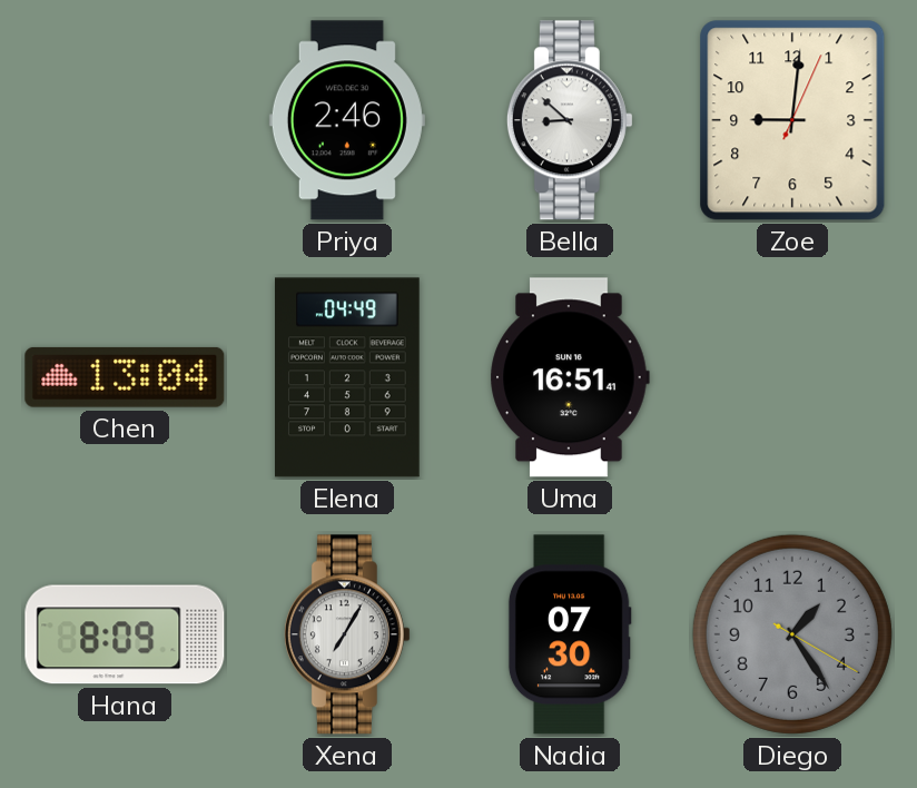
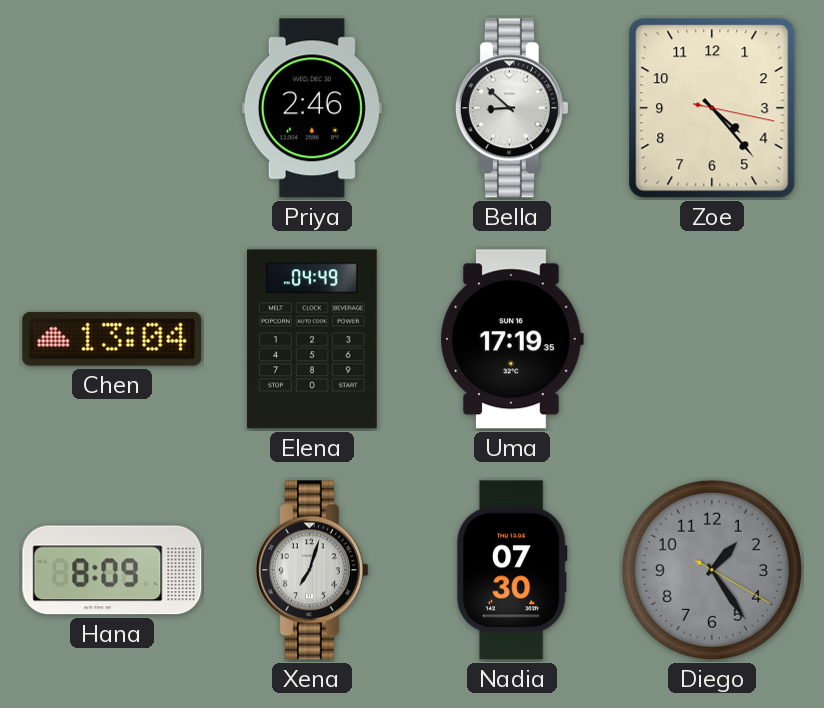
Zoe: 9:01 -> 4:23
Uma: 16:51 -> 17:19
Xena: 7:05 -> 7:03
